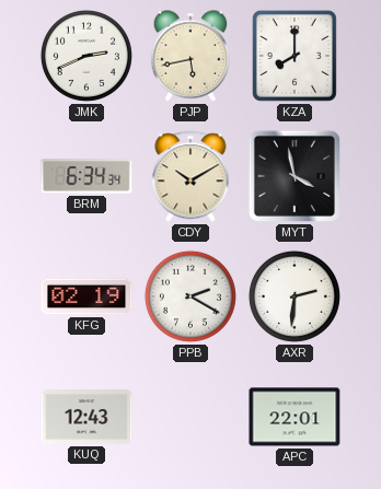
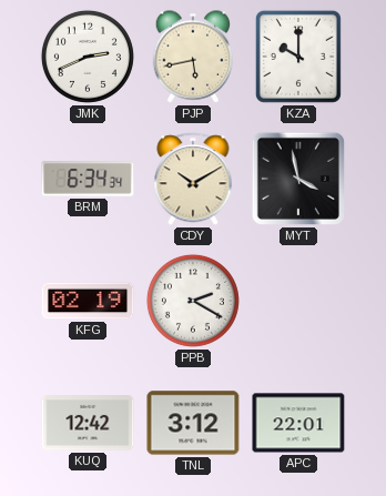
KZA: 8:00 -> 10:00
AXR: 2:31 -> none
KUQ: 12:43 -> 12:42
TNL: none -> 3:12
